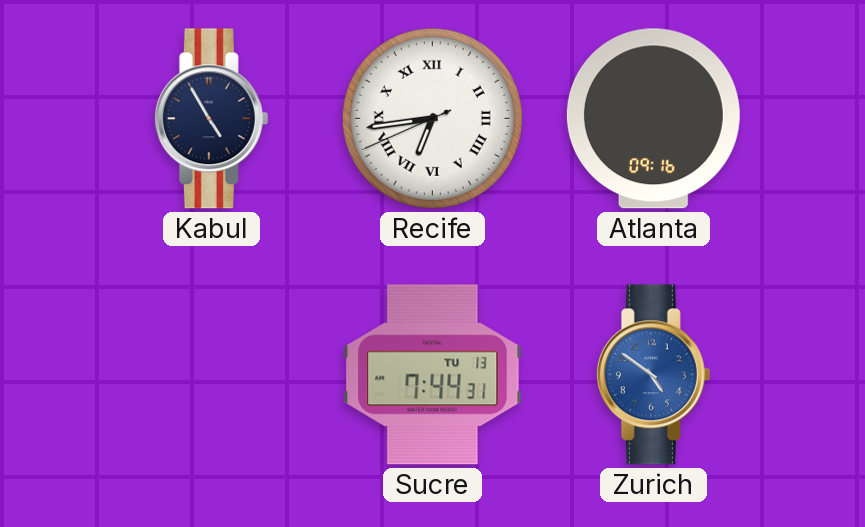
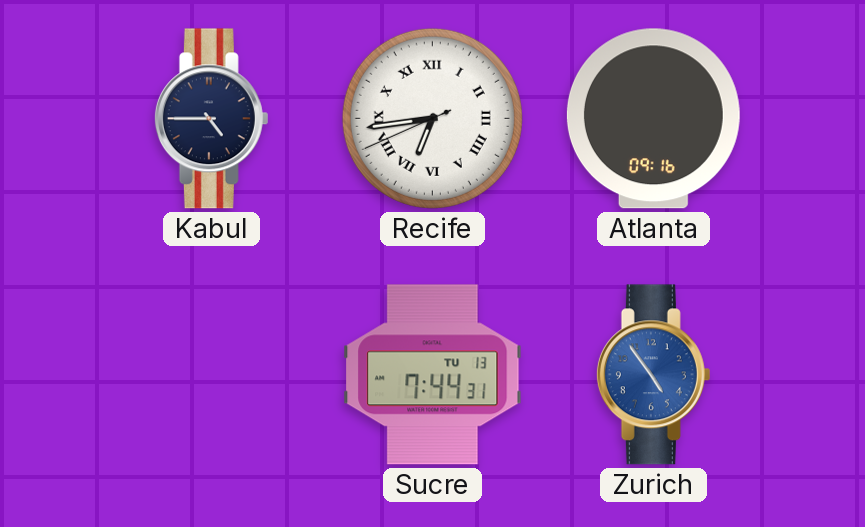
Kabul: 4:55 -> 4:45
Zurich: 4:51 -> 4:54
